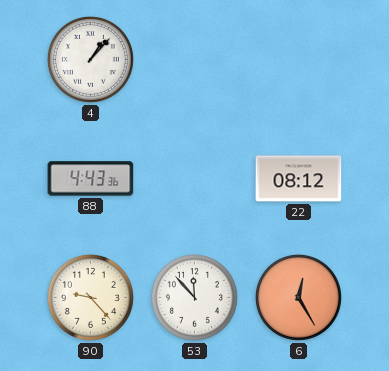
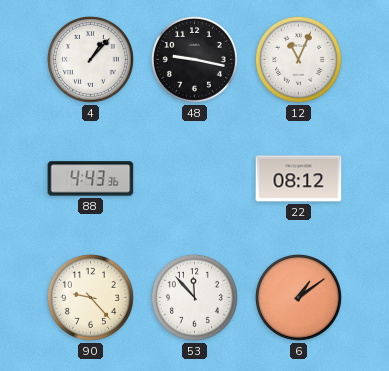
48: none -> 9:17
12: none -> 11:04
6: 12:25 -> 1:09
